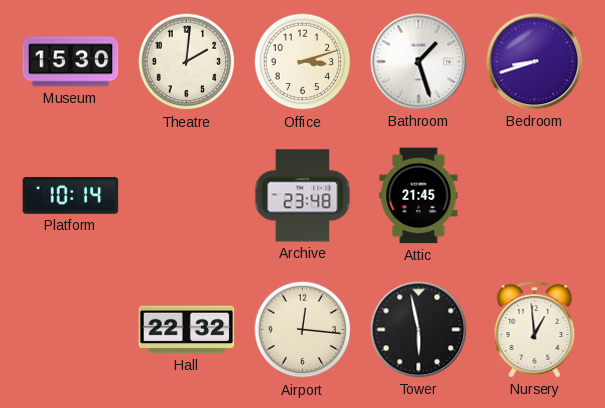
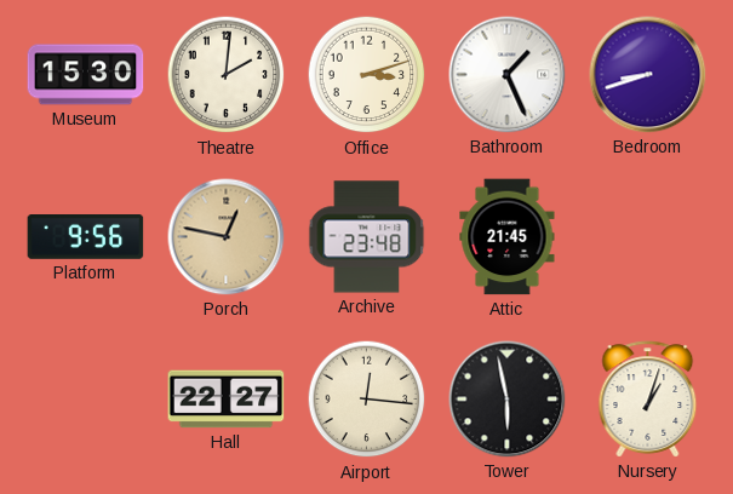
Bathroom: 1:27 -> 1:26
Platform: 10:14 -> 9:56
Porch: none -> 12:47
Hall: 22:32 -> 22:27
Nursery: 12:59 -> 1:03
